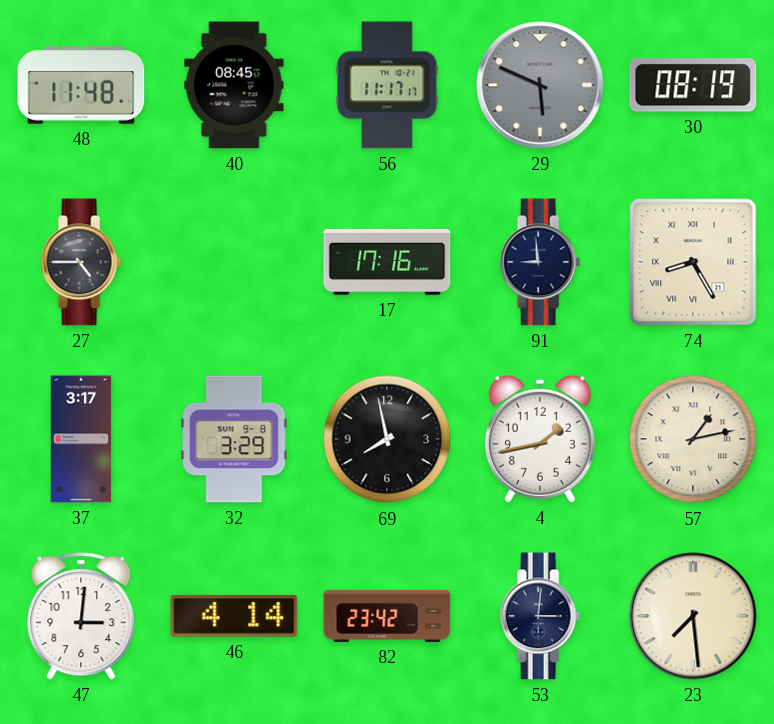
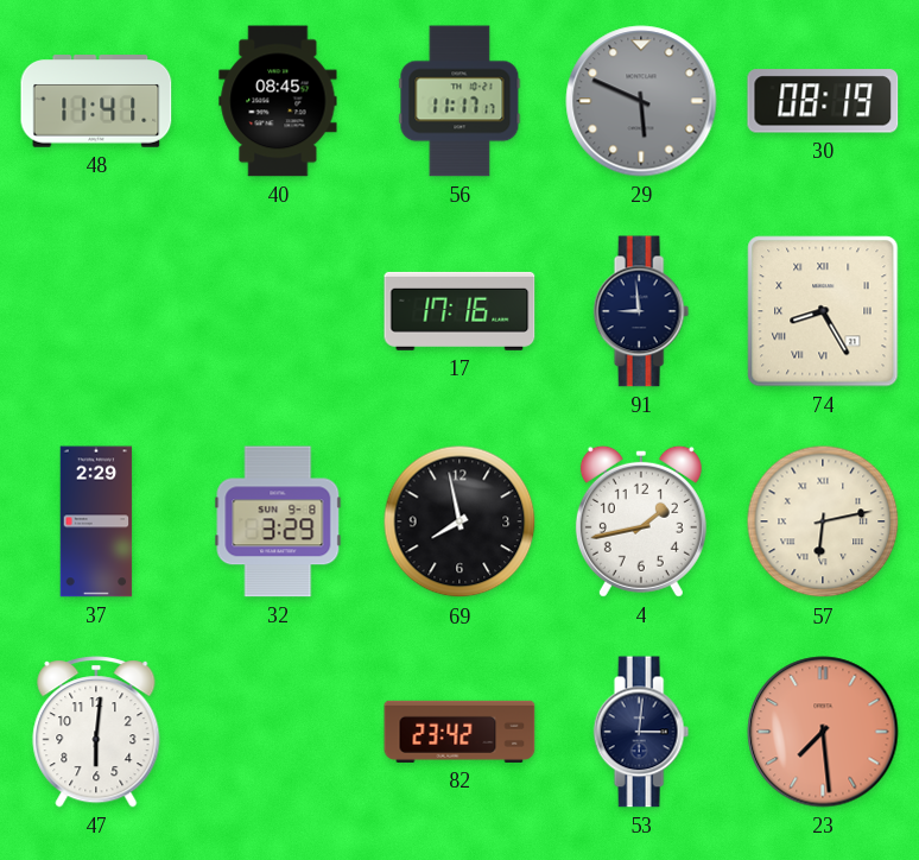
48: 11:48 -> 11:41
27: 4:45 -> none
37: 3:17 -> 2:29
57: 1:13 -> 6:13
47: 3:01 -> 6:01
46: 4:14 -> none
23 dial: cream -> salmon
